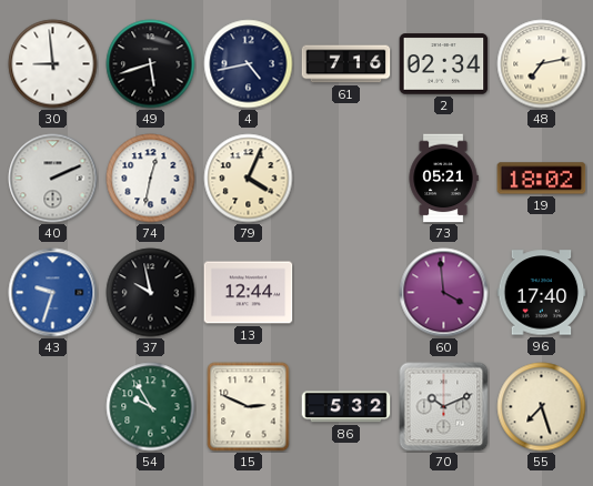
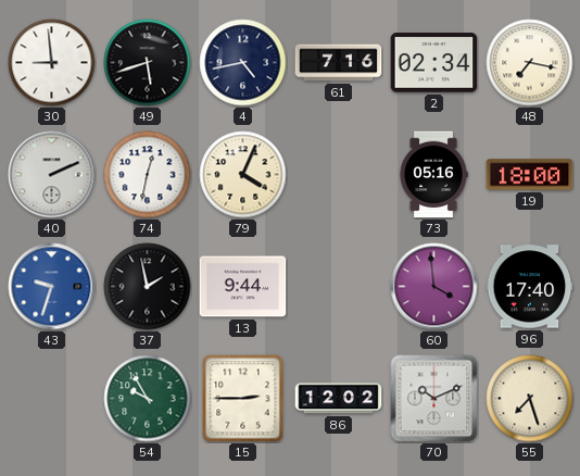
48: 7:13 -> 7:17
73: 05:21 -> 05:16
19: 18:02 -> 18:00
37: 9:58 -> 1:58
13: 12:44 -> 9:44
15: 2:49 -> 2:45
86: 5:32 -> 12:02
